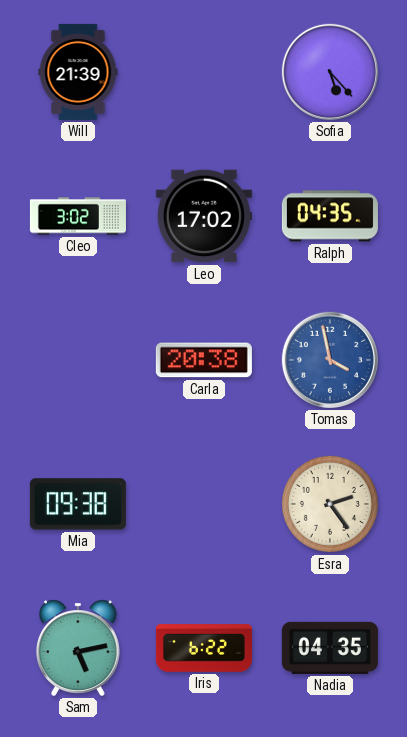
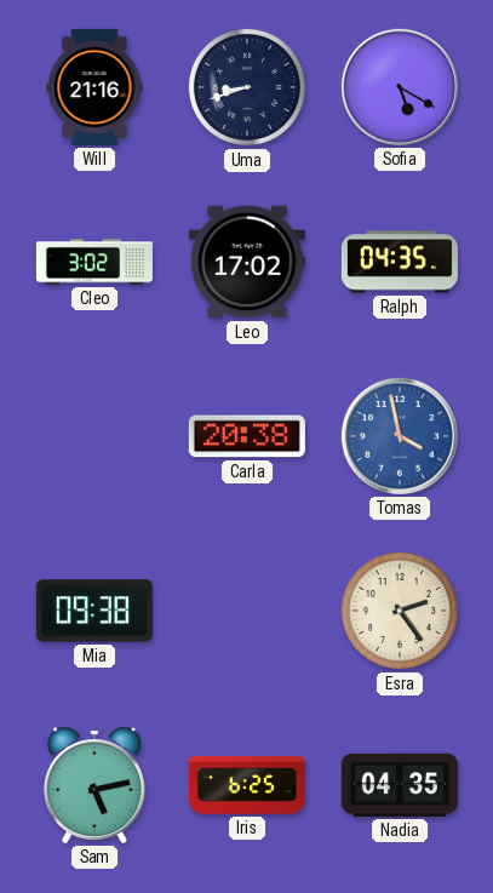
Will: 21:39 -> 21:16
Uma: none -> 8:42
Sofia: 5:23 -> 5:20
Iris: 6:22 -> 6:25
